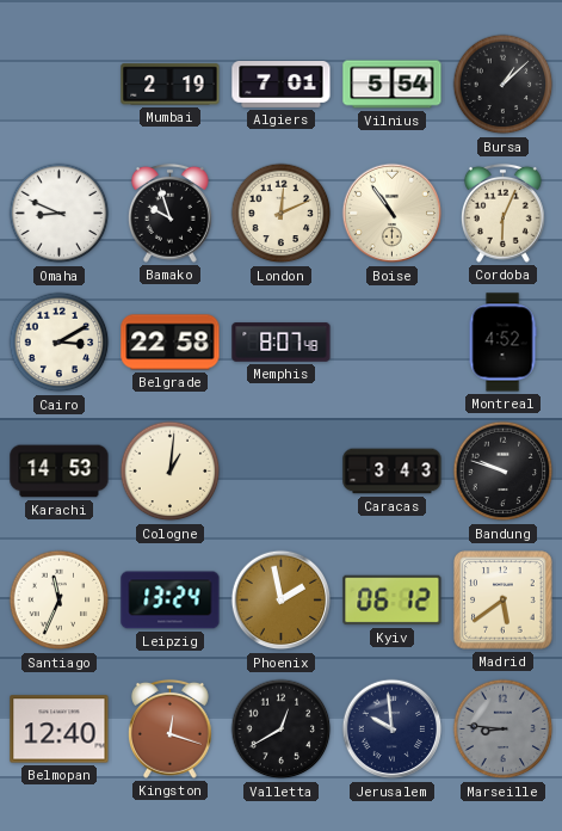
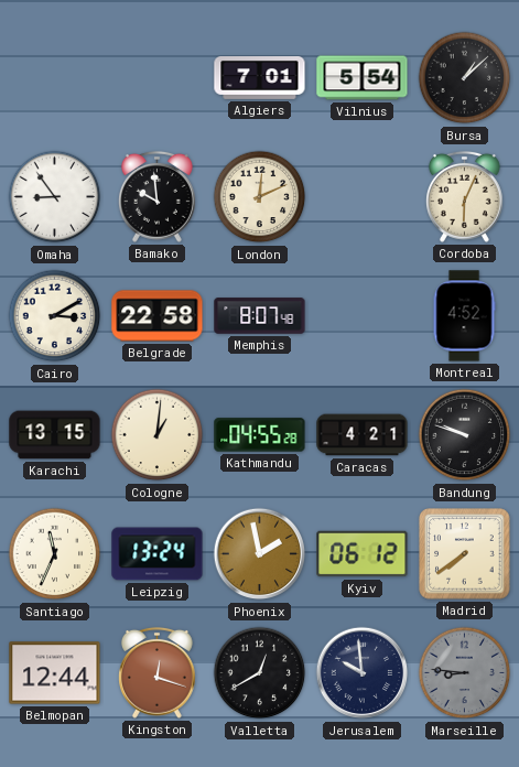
Mumbai: 2:19 -> none
Omaha: 8:49 -> 8:54
Bamako: 9:57 -> 9:59
Boise: 10:54 -> none
Karachi: 14:53 -> 13:15
Kathmandu: none -> 04:55
Caracas: 3:43 -> 4:21
Madrid: 5:39 -> 7:39
Belmopan: 12:40 -> 12:44
